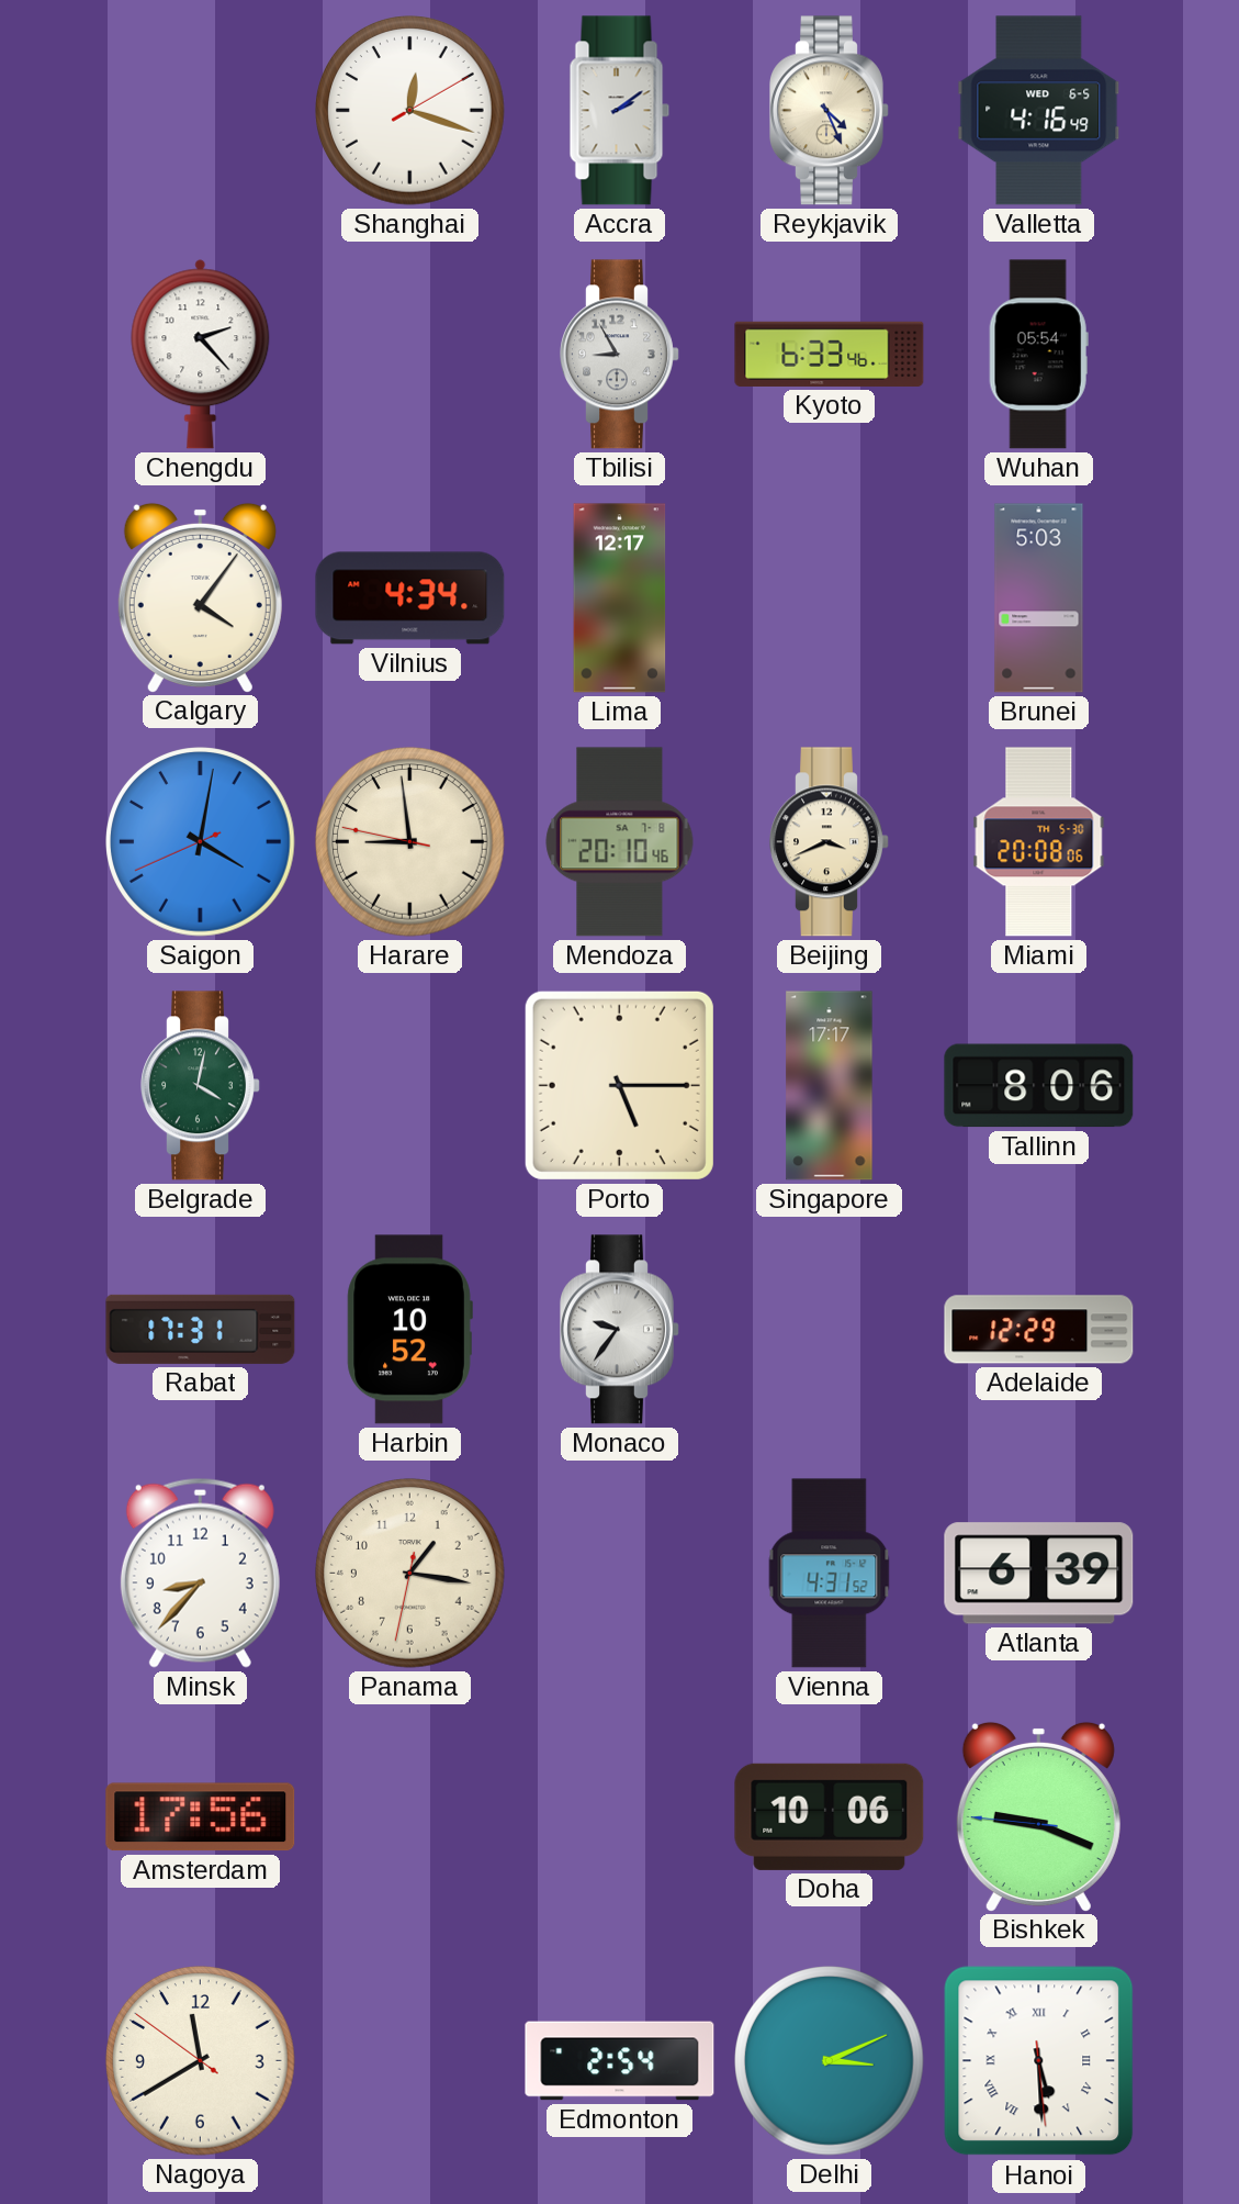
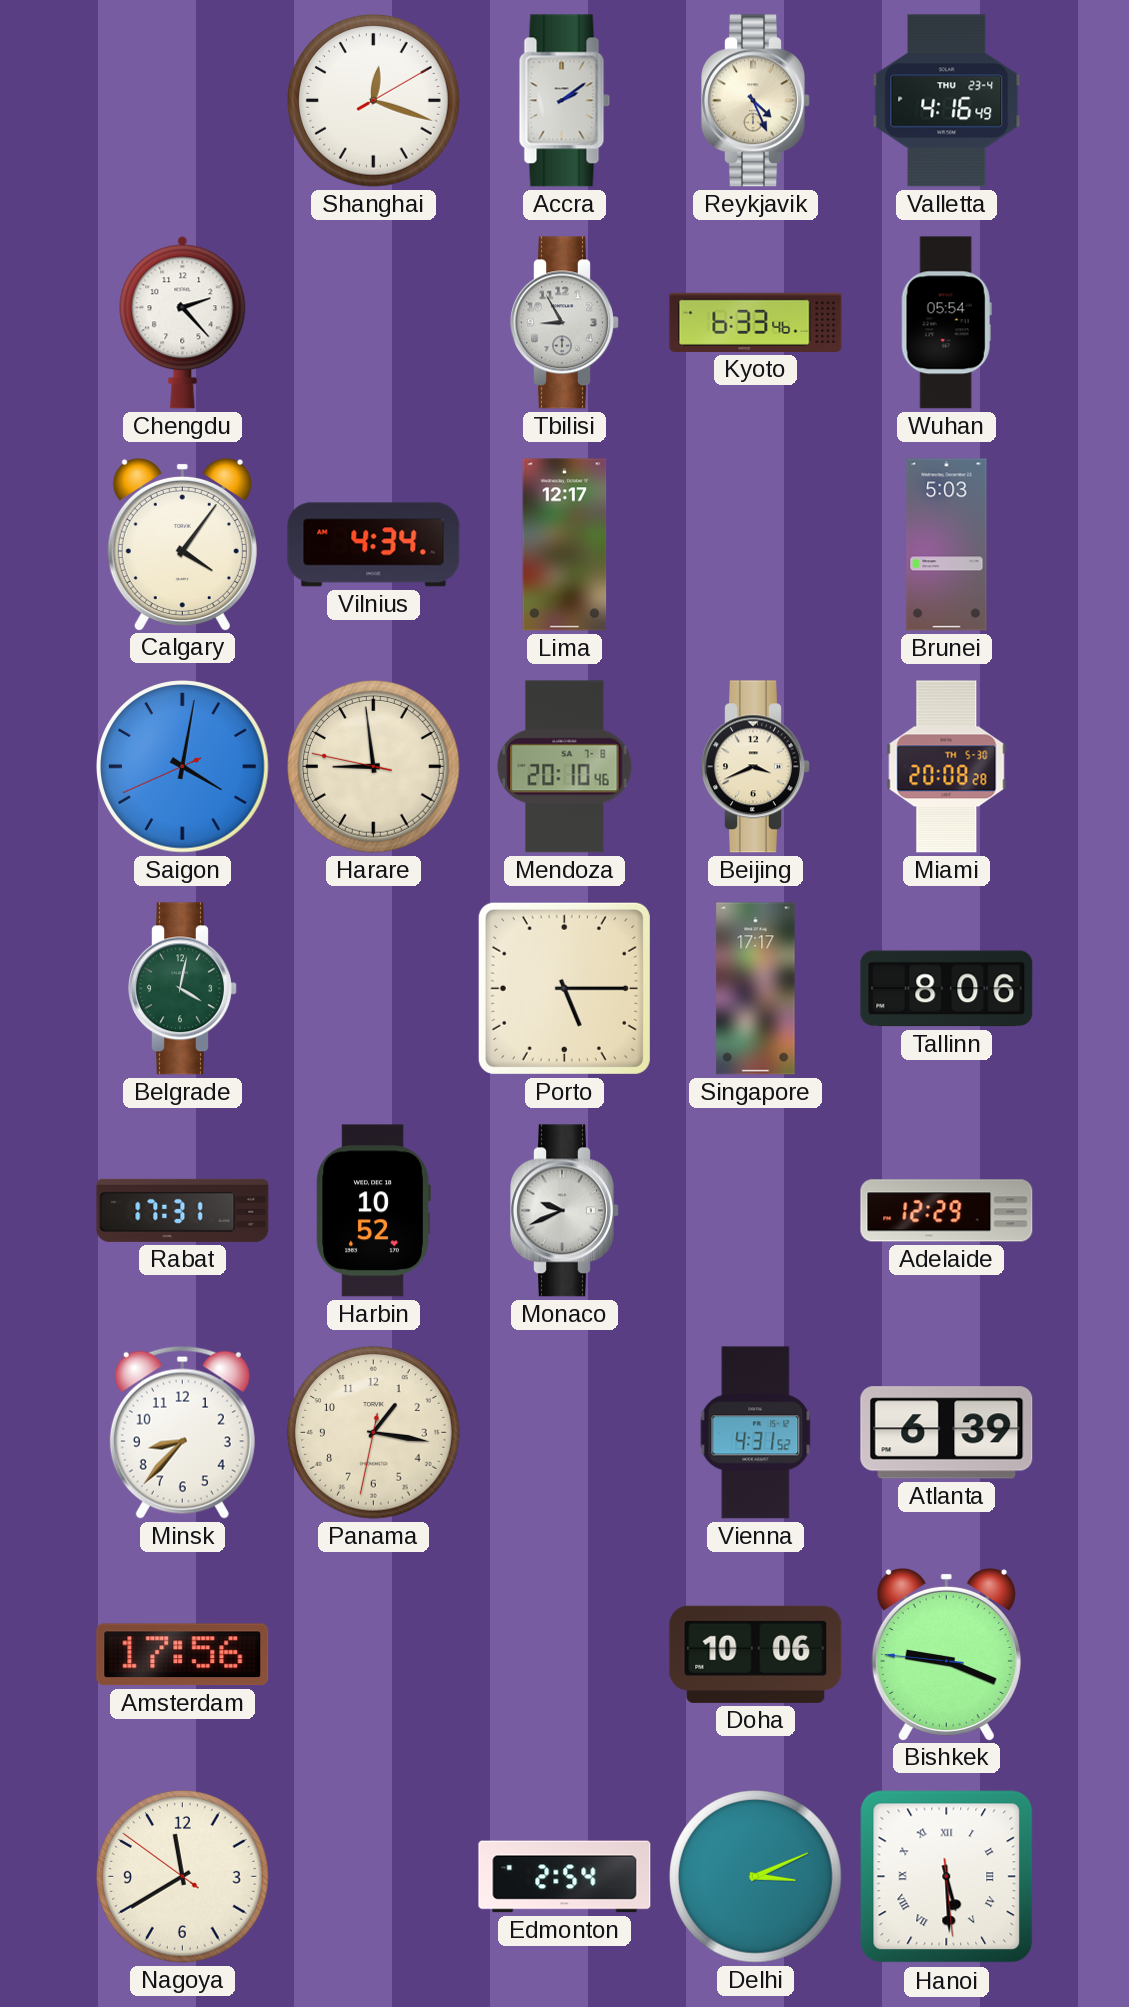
Valletta date: WED 6-5 -> THU 23-4
Miami: 20:08:06 -> 20:08:28
Monaco: 9:36 -> 9:41
